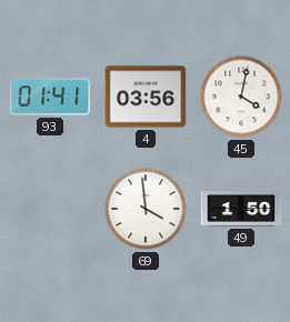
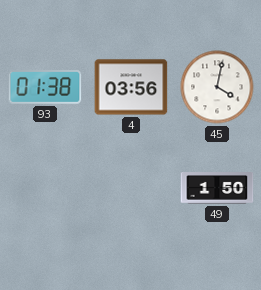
93: 01:41 -> 01:38
69: 3:59 -> none
